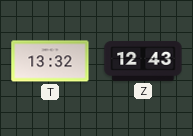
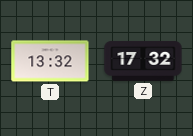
Z: 12:43 -> 17:32
